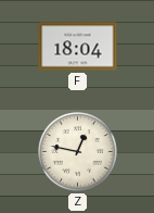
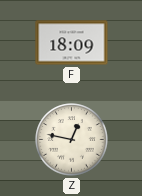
F: 18:04 -> 18:09
